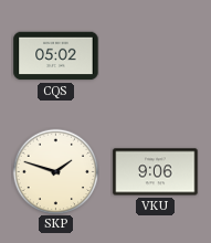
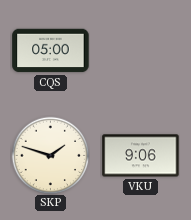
CQS: 05:02 -> 05:00
